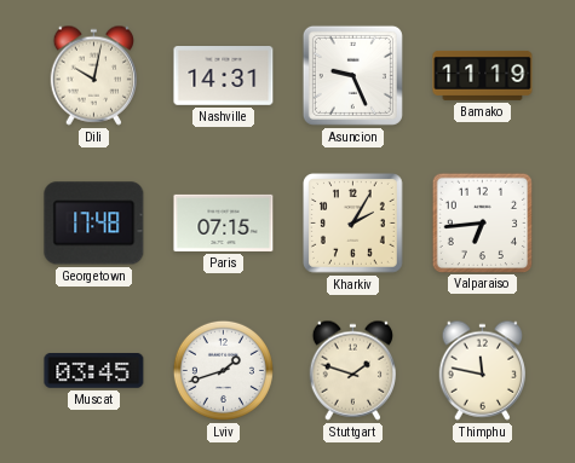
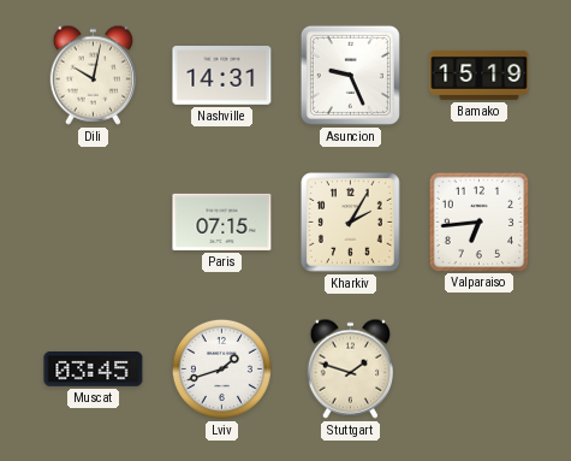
Bamako: 11:19 -> 15:19
Georgetown: 17:48 -> none
Thimphu: 11:47 -> none
